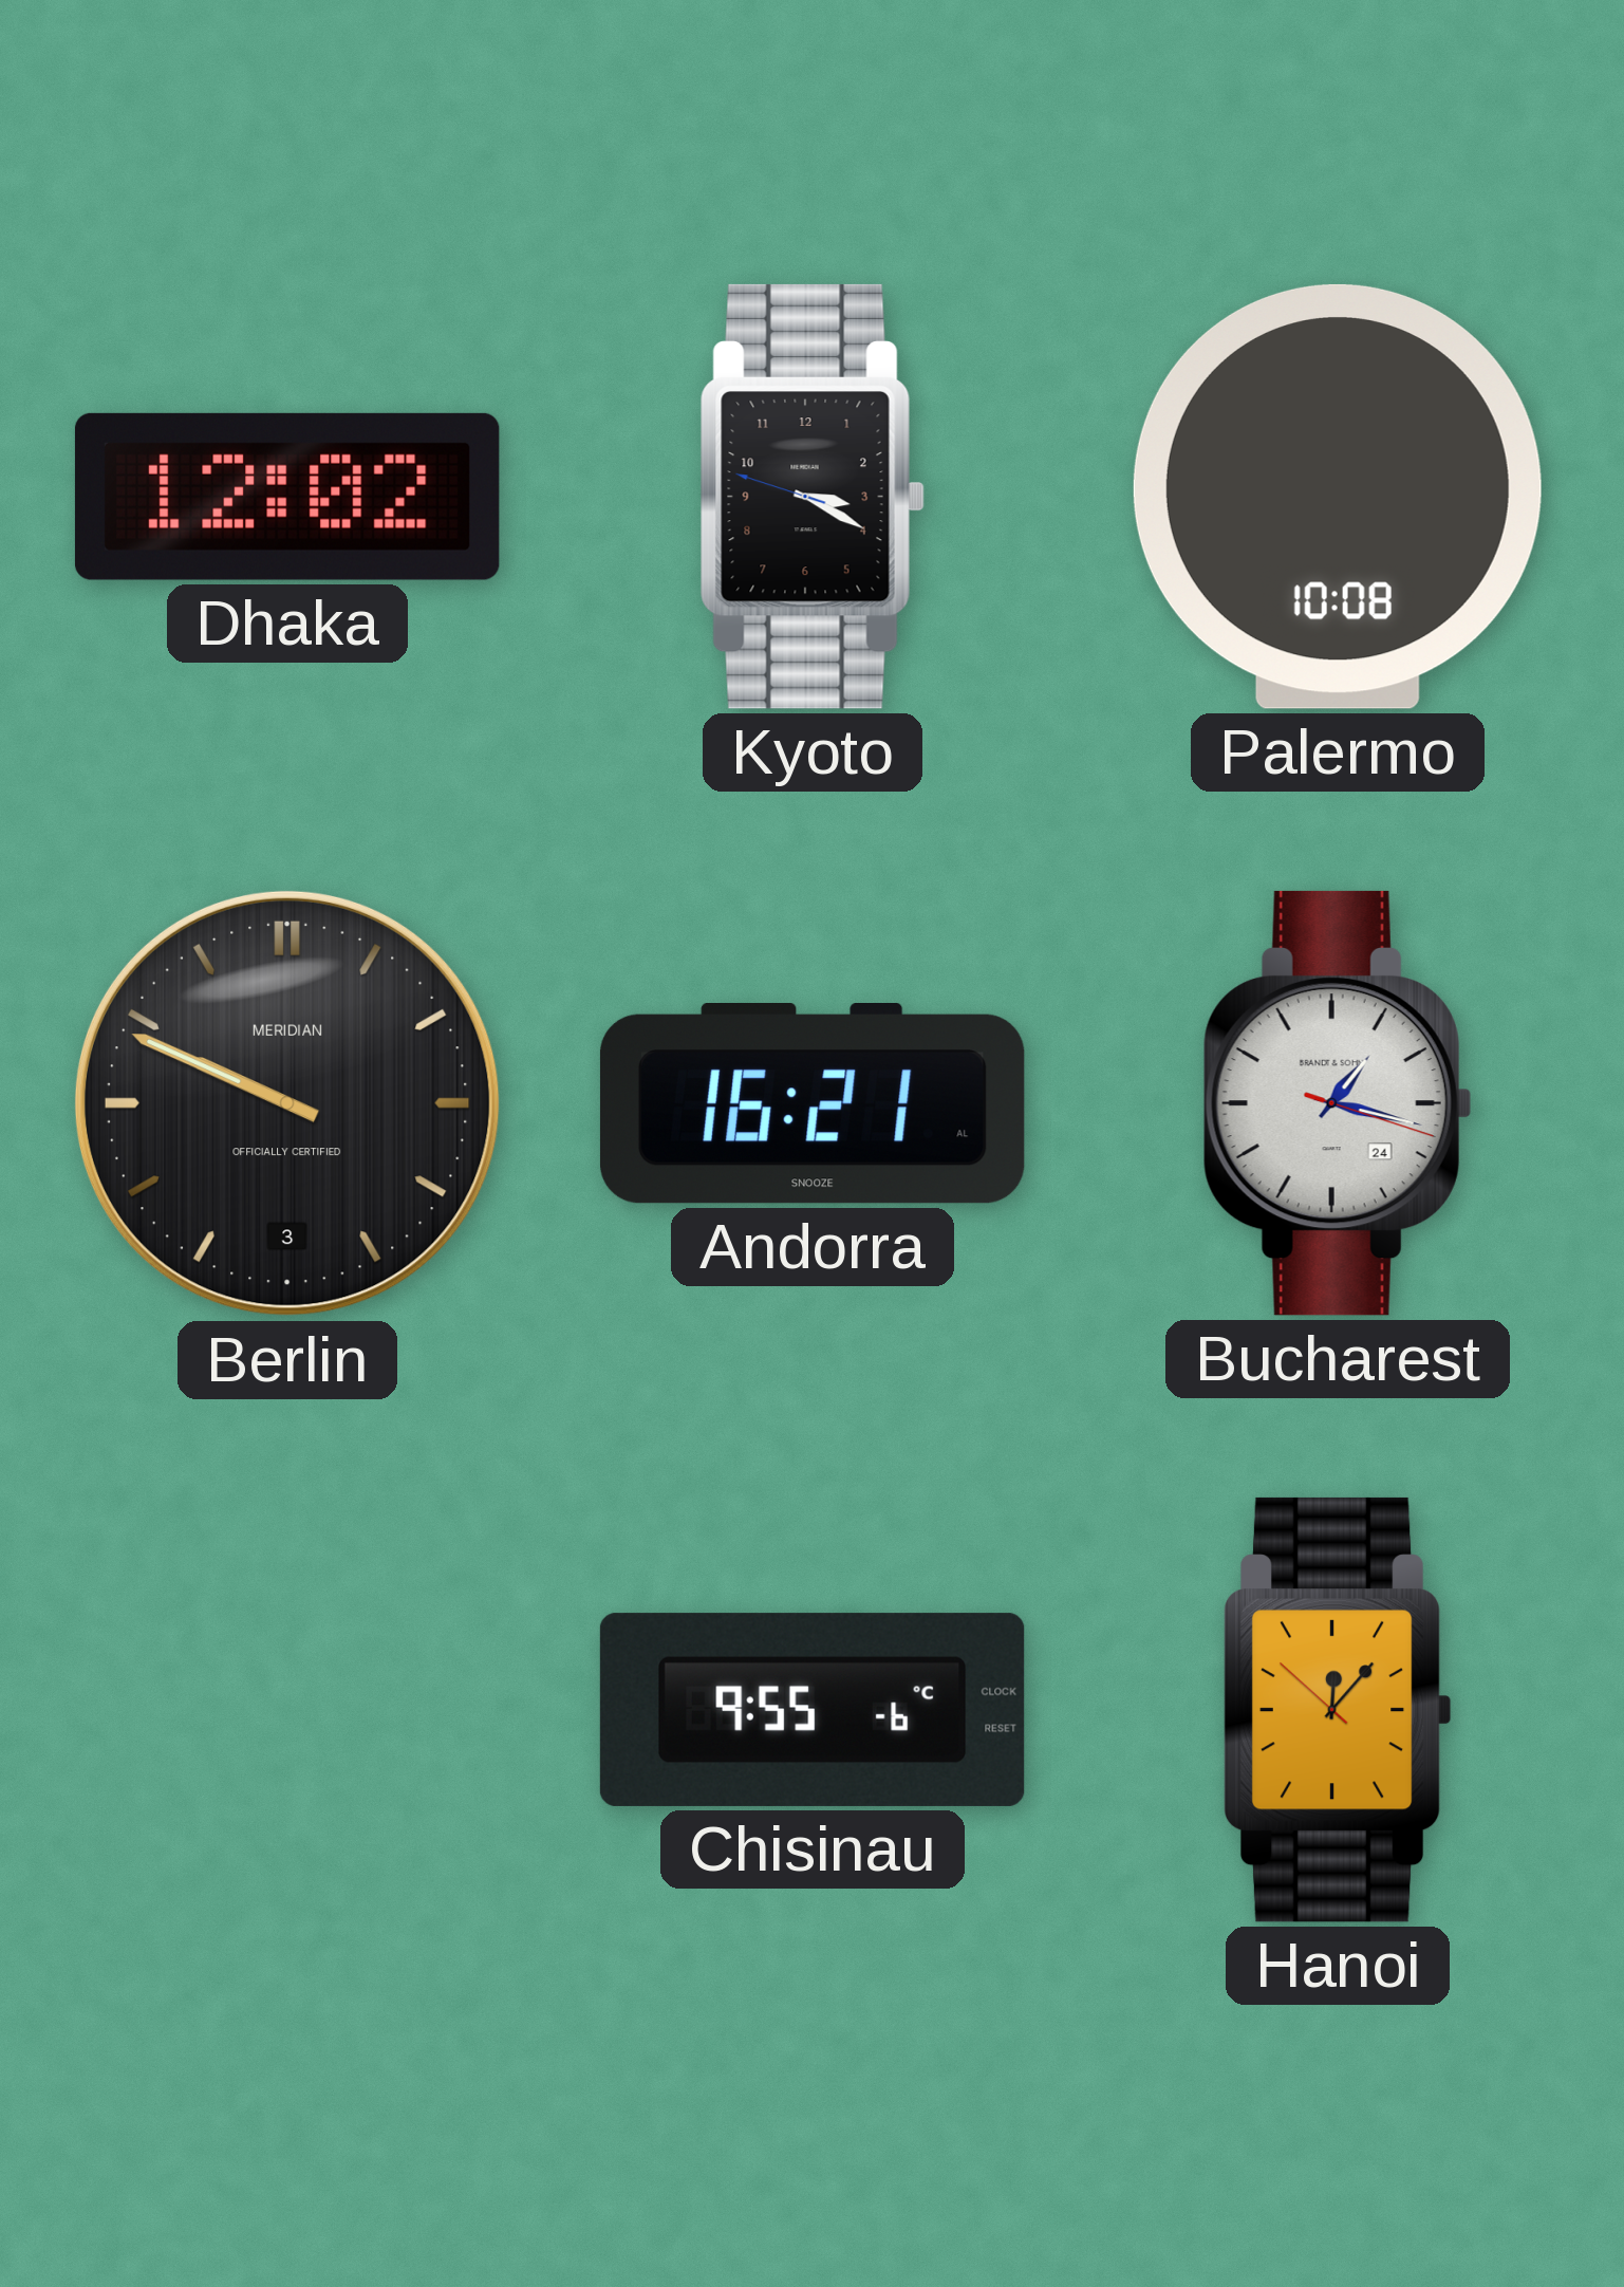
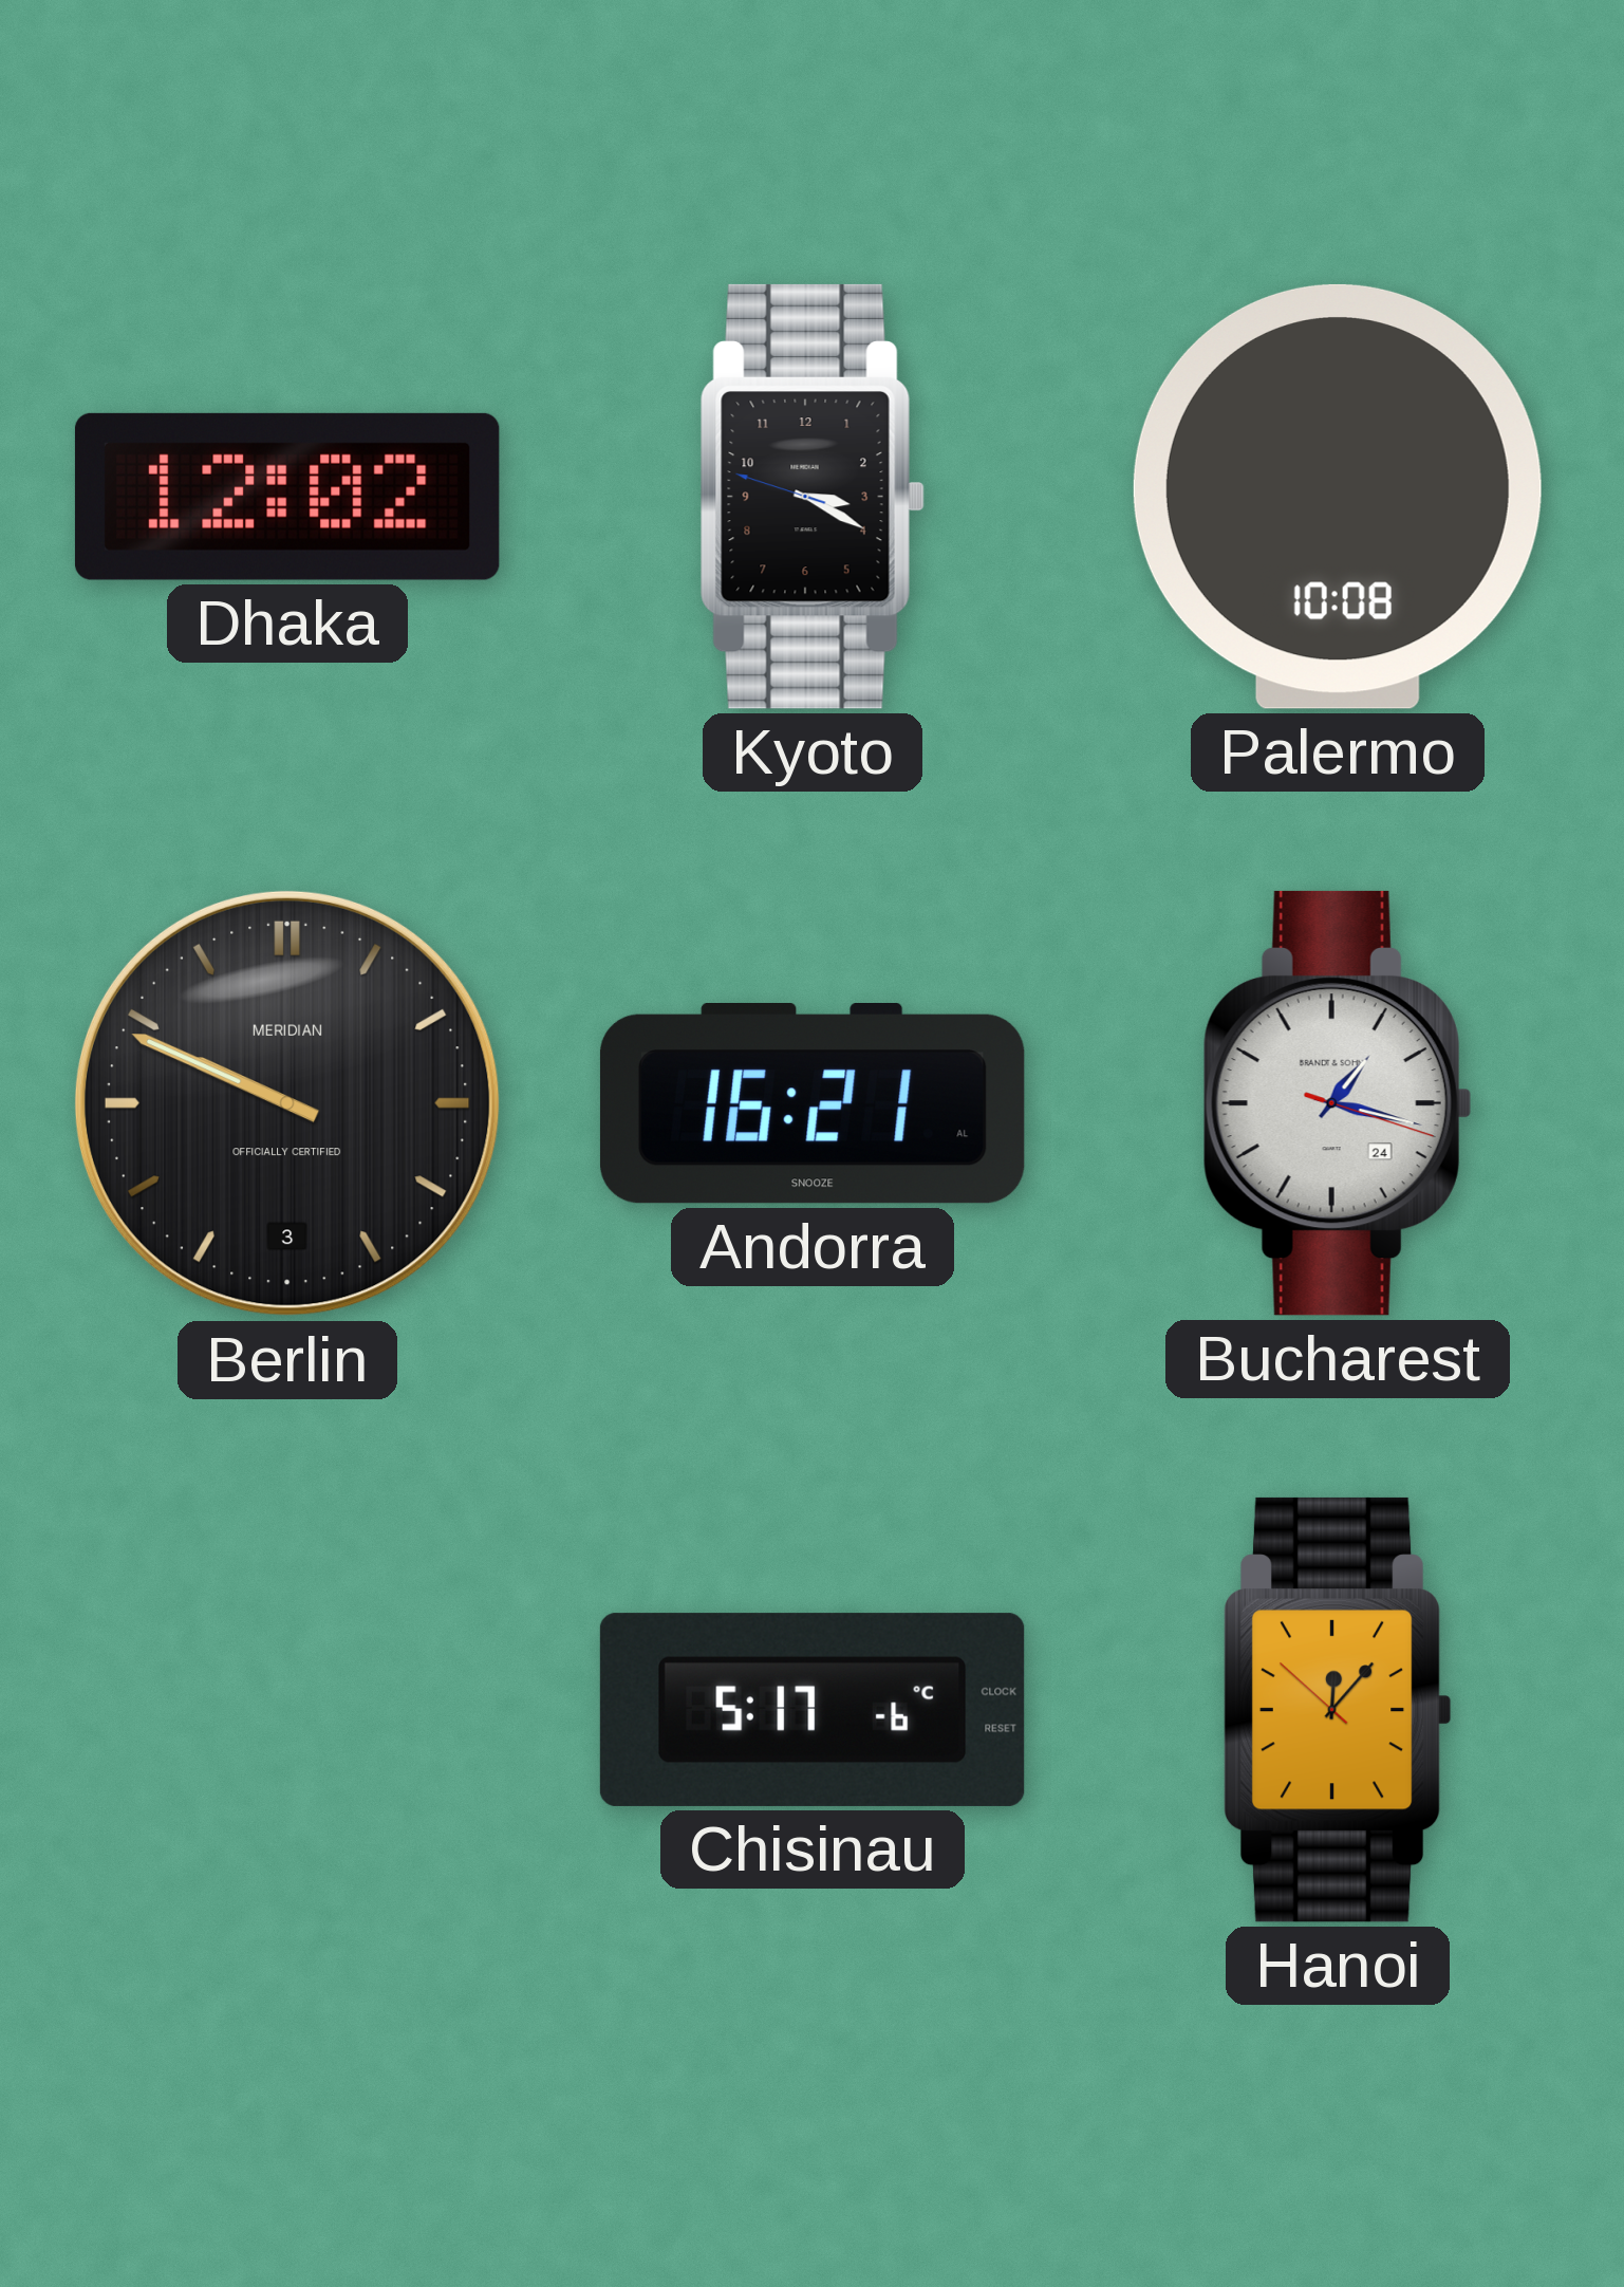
Chisinau: 9:55 -> 5:17
